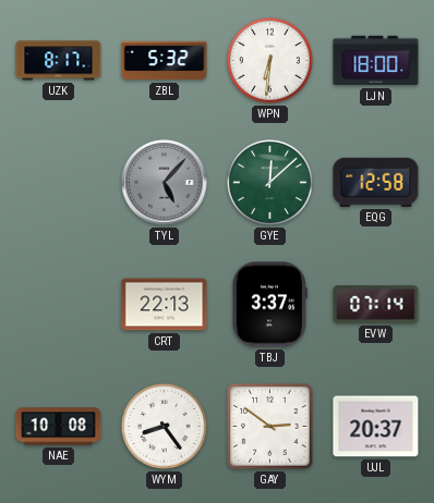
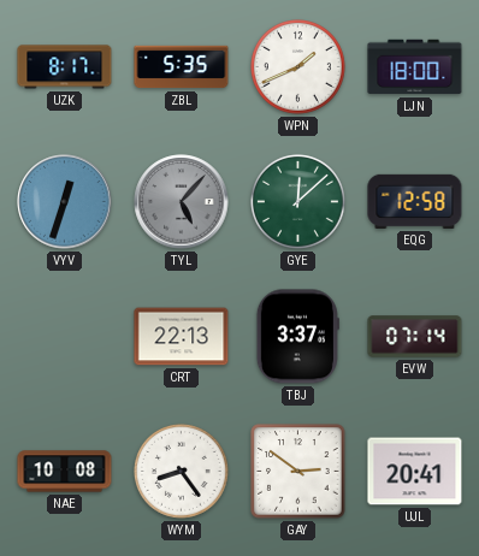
ZBL: 5:32 -> 5:35
WPN: 6:31 -> 1:41
VYV: none -> 12:33
UJL: 20:37 -> 20:41
